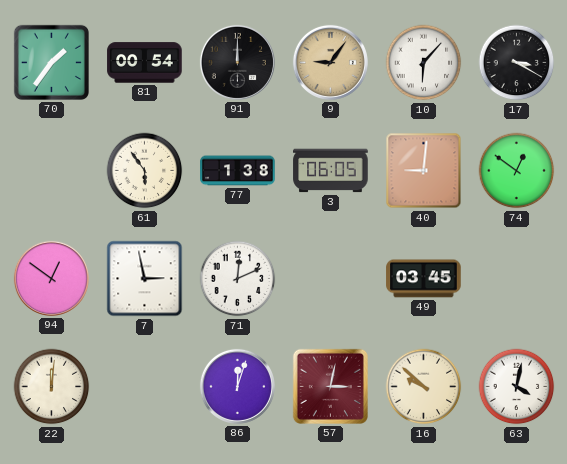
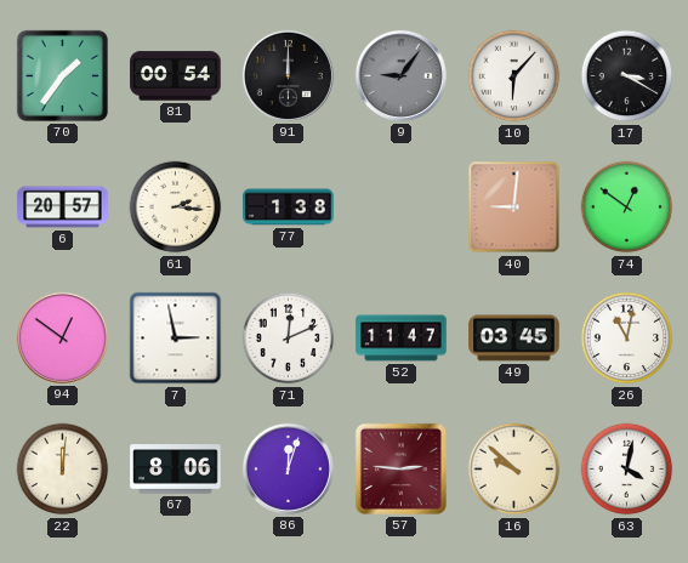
9 dial: champagne -> grey
6: none -> 20:57
61: 5:54 -> 2:16
3: 06:05 -> none
52: none -> 11:47
26: none -> 11:02
67: none -> 8:06
57: 3:02 -> 2:46
